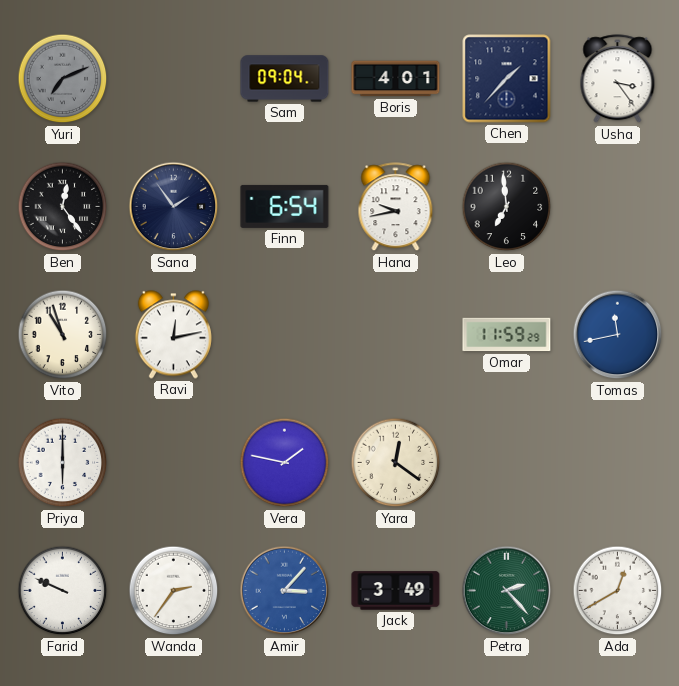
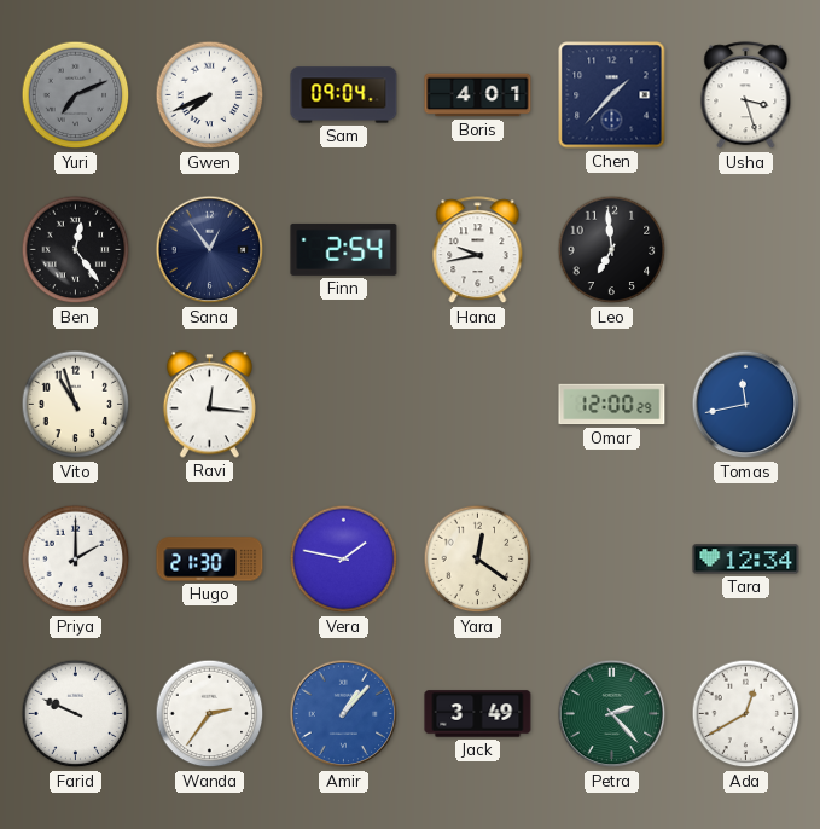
Gwen: none -> 7:41
Usha: 3:24 -> 3:27
Sana: 1:54 -> 12:54
Finn: 6:54 -> 2:54
Ravi: 12:13 -> 12:16
Omar: 11:59 -> 12:00
Priya: 6:00 -> 2:00
Hugo: none -> 21:30
Tara: none -> 12:34
Amir: 3:07 -> 1:07
